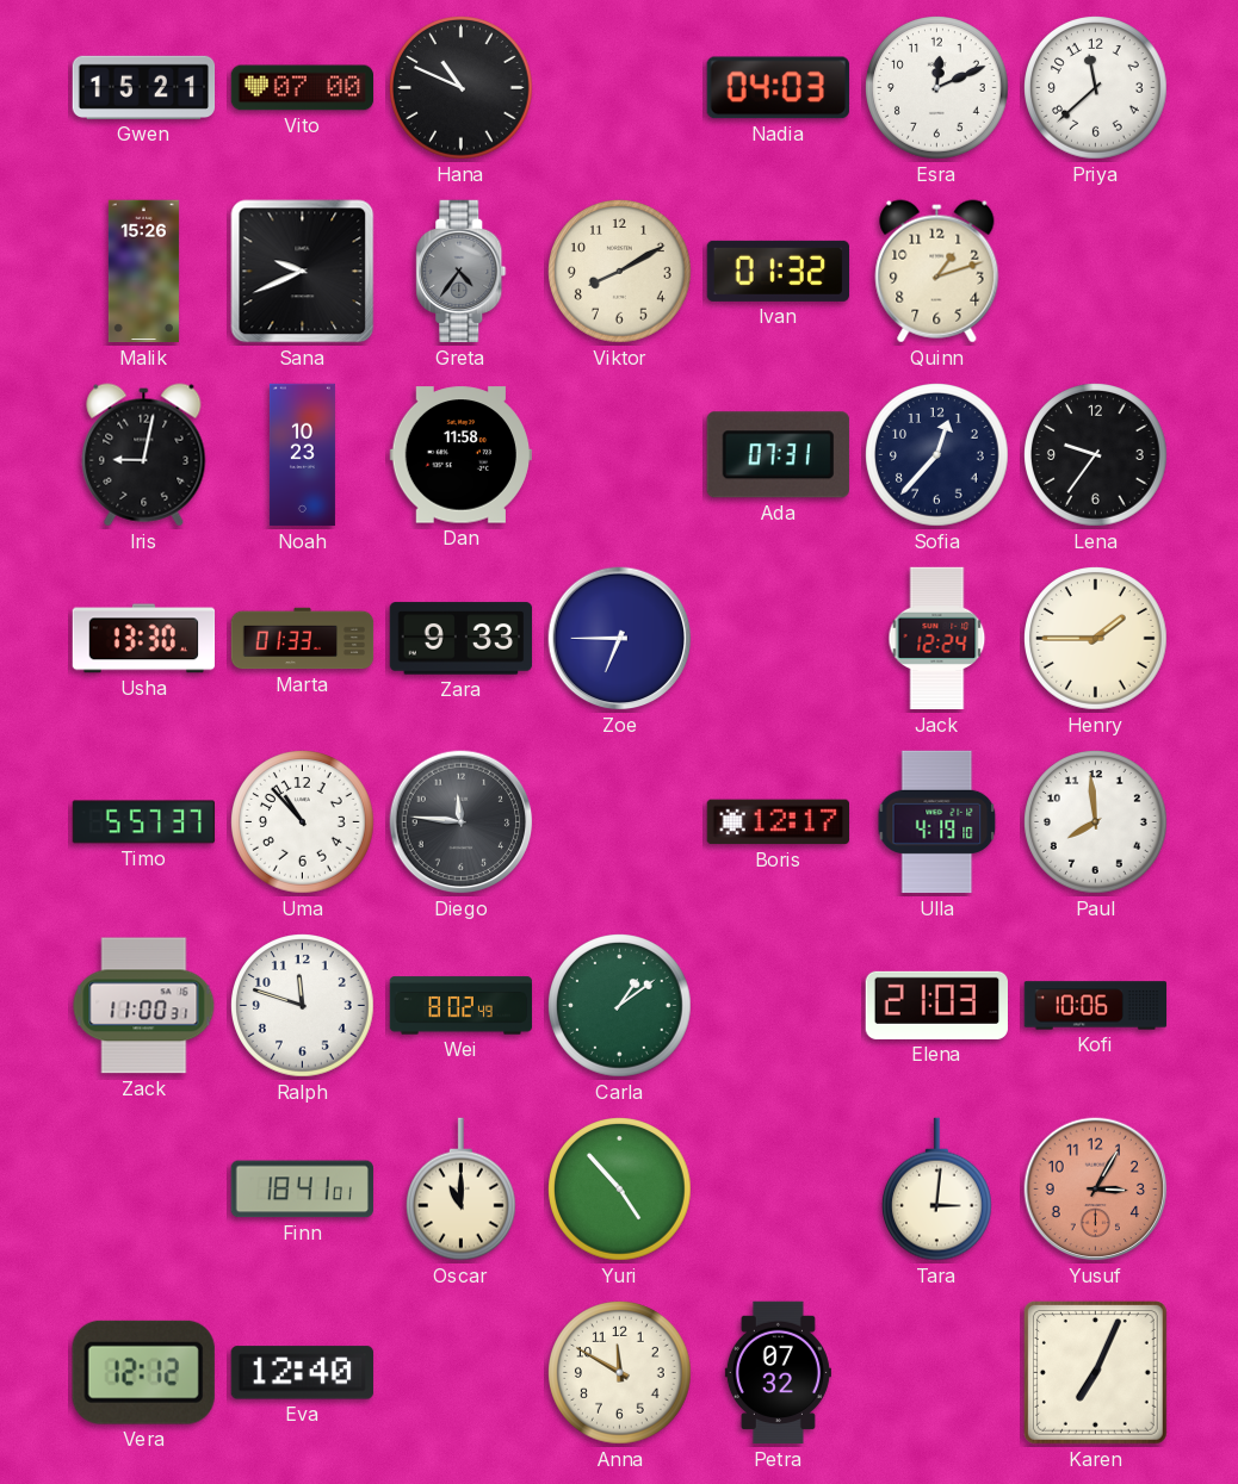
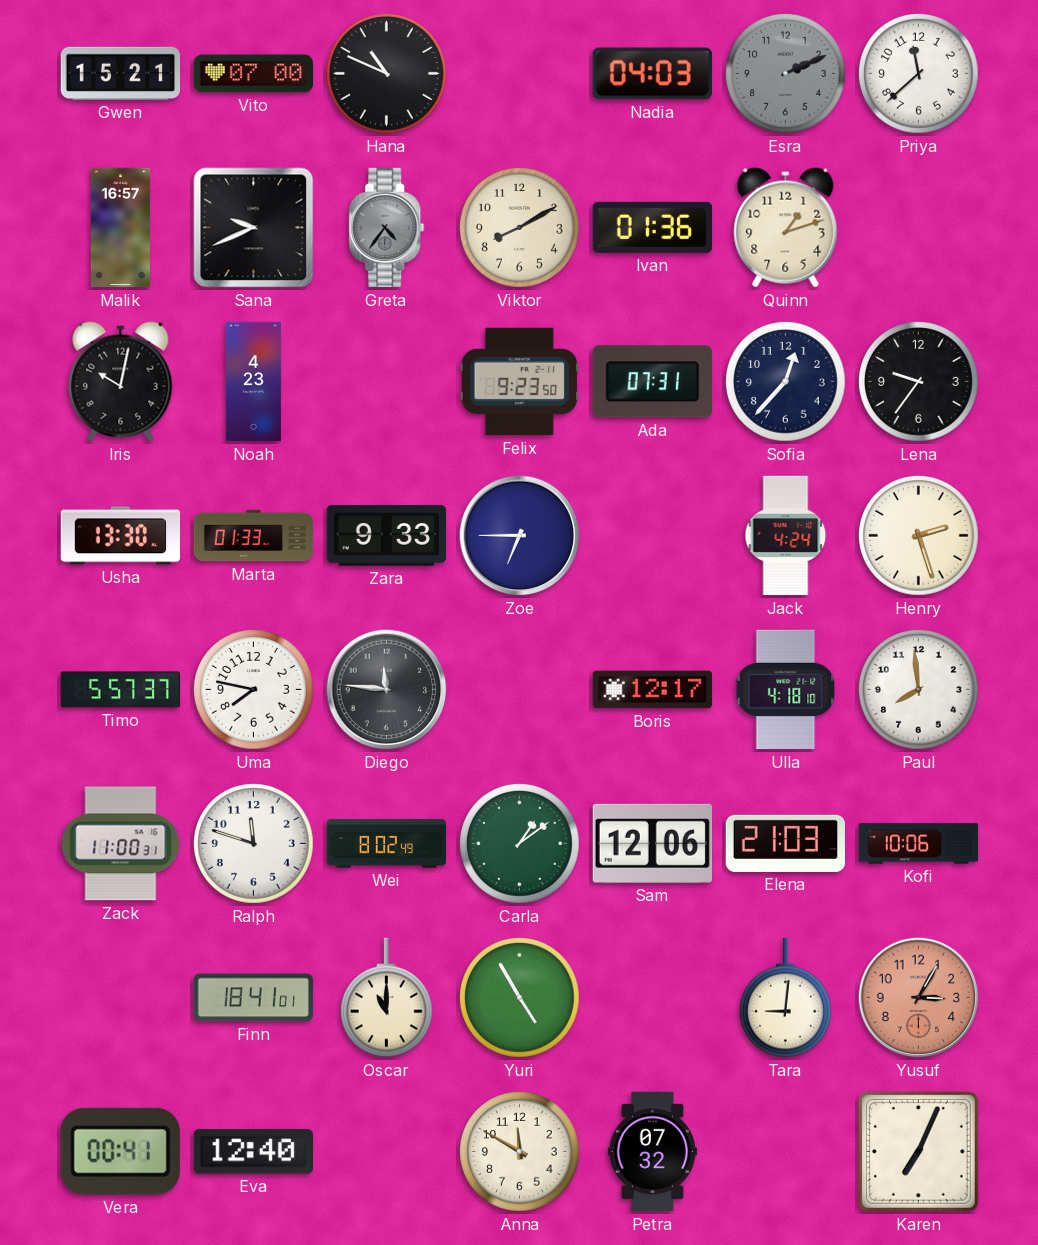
Esra: 12:11 -> 2:11
Esra dial: white -> grey
Malik: 15:26 -> 16:57
Ivan: 01:32 -> 01:36
Iris: 9:02 -> 10:02
Noah: 10:23 -> 4:23
Dan: 11:58 -> none
Felix: none -> 9:23
Jack: 12:24 -> 4:24
Henry: 1:45 -> 2:27
Uma: 10:53 -> 7:47
Ulla: 4:19 -> 4:18
Sam: none -> 12:06
Yuri: 4:53 -> 4:55
Tara: 3:01 -> 9:01
Vera: 12:12 -> 00:41
